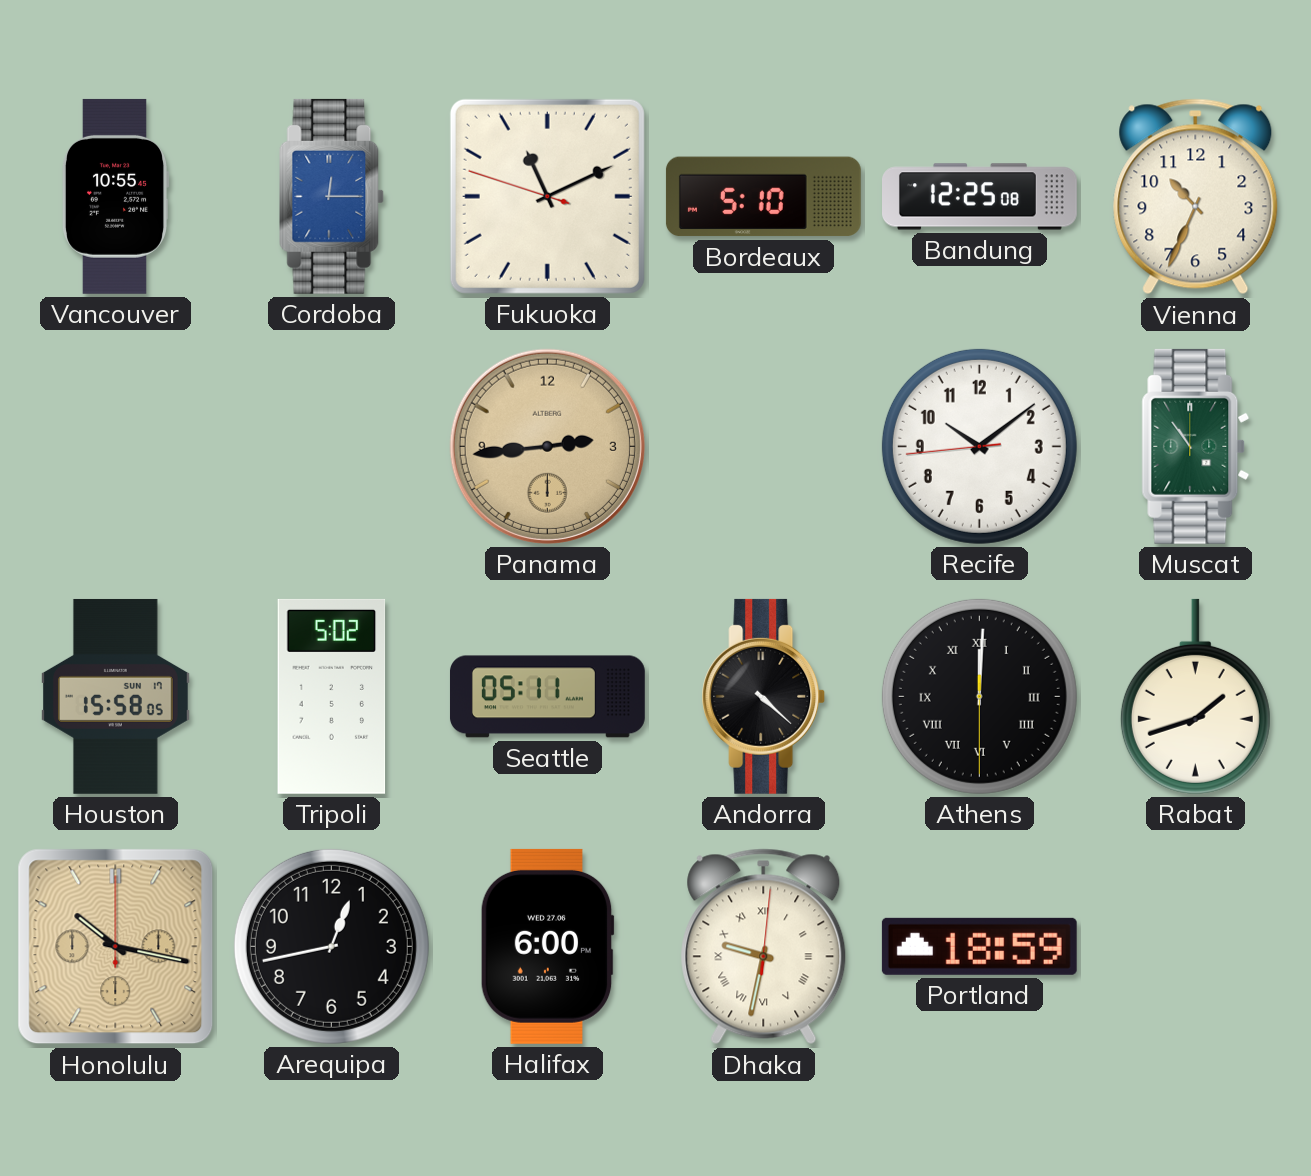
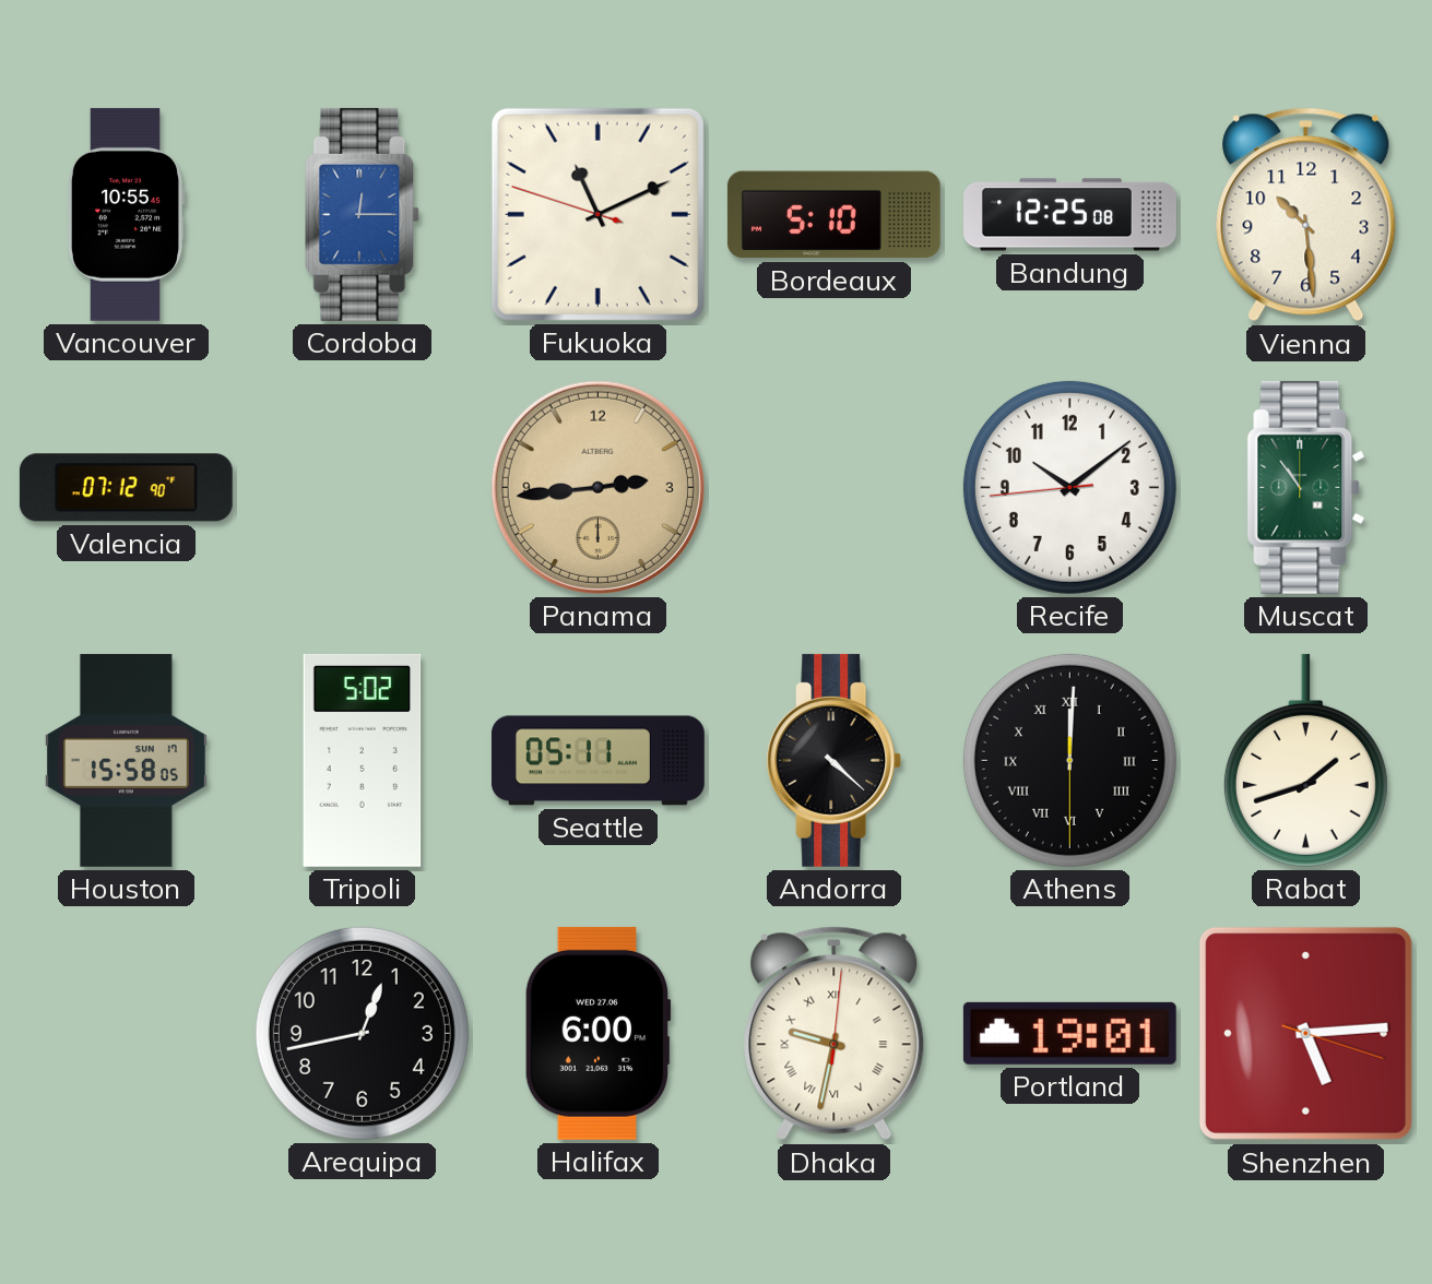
Vienna: 10:34 -> 10:29
Valencia: none -> 07:12
Honolulu: 10:17 -> none
Portland: 18:59 -> 19:01
Shenzhen: none -> 5:14
